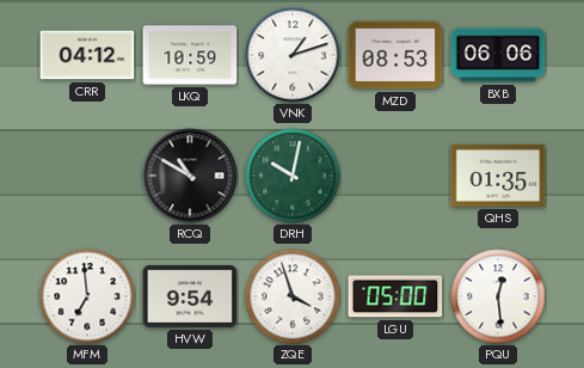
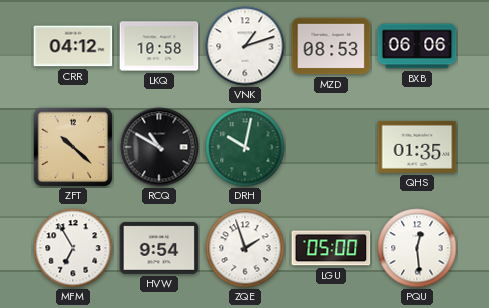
LKQ: 10:59 -> 10:58
ZFT: none -> 10:22
MFM: 6:59 -> 6:55
ZQE: 3:57 -> 1:57
